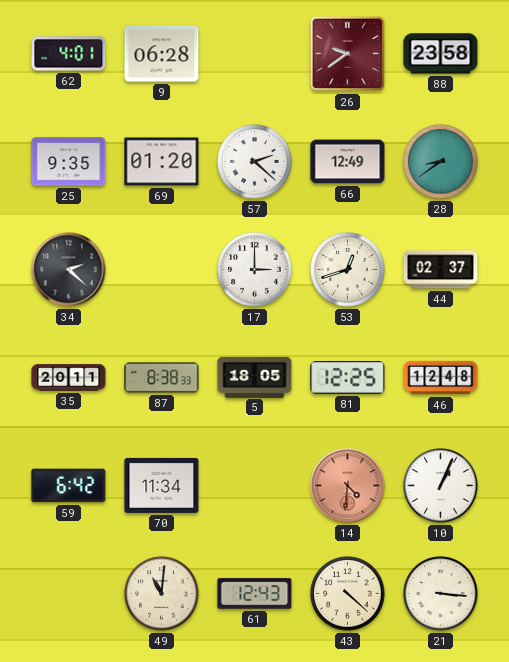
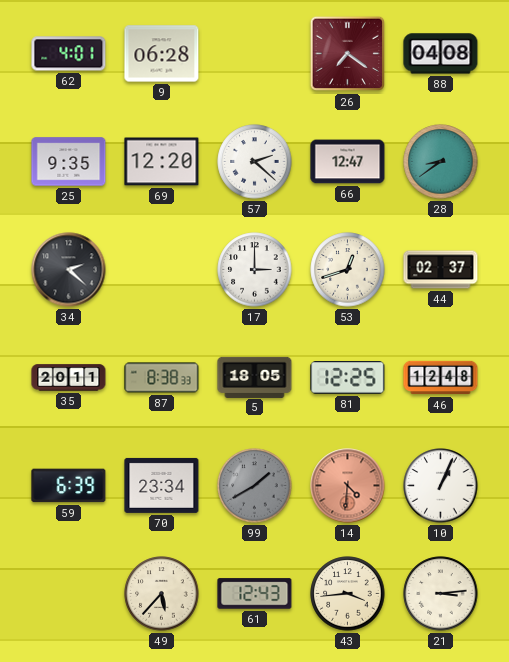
26: 9:39 -> 7:21
88: 23:58 -> 04:08
69: 01:20 -> 12:20
66: 12:49 -> 12:47
59: 6:42 -> 6:39
70: 11:34 -> 23:34
99: none -> 1:40
49: 11:01 -> 5:37
43: 4:22 -> 3:44
21: 3:16 -> 3:14
